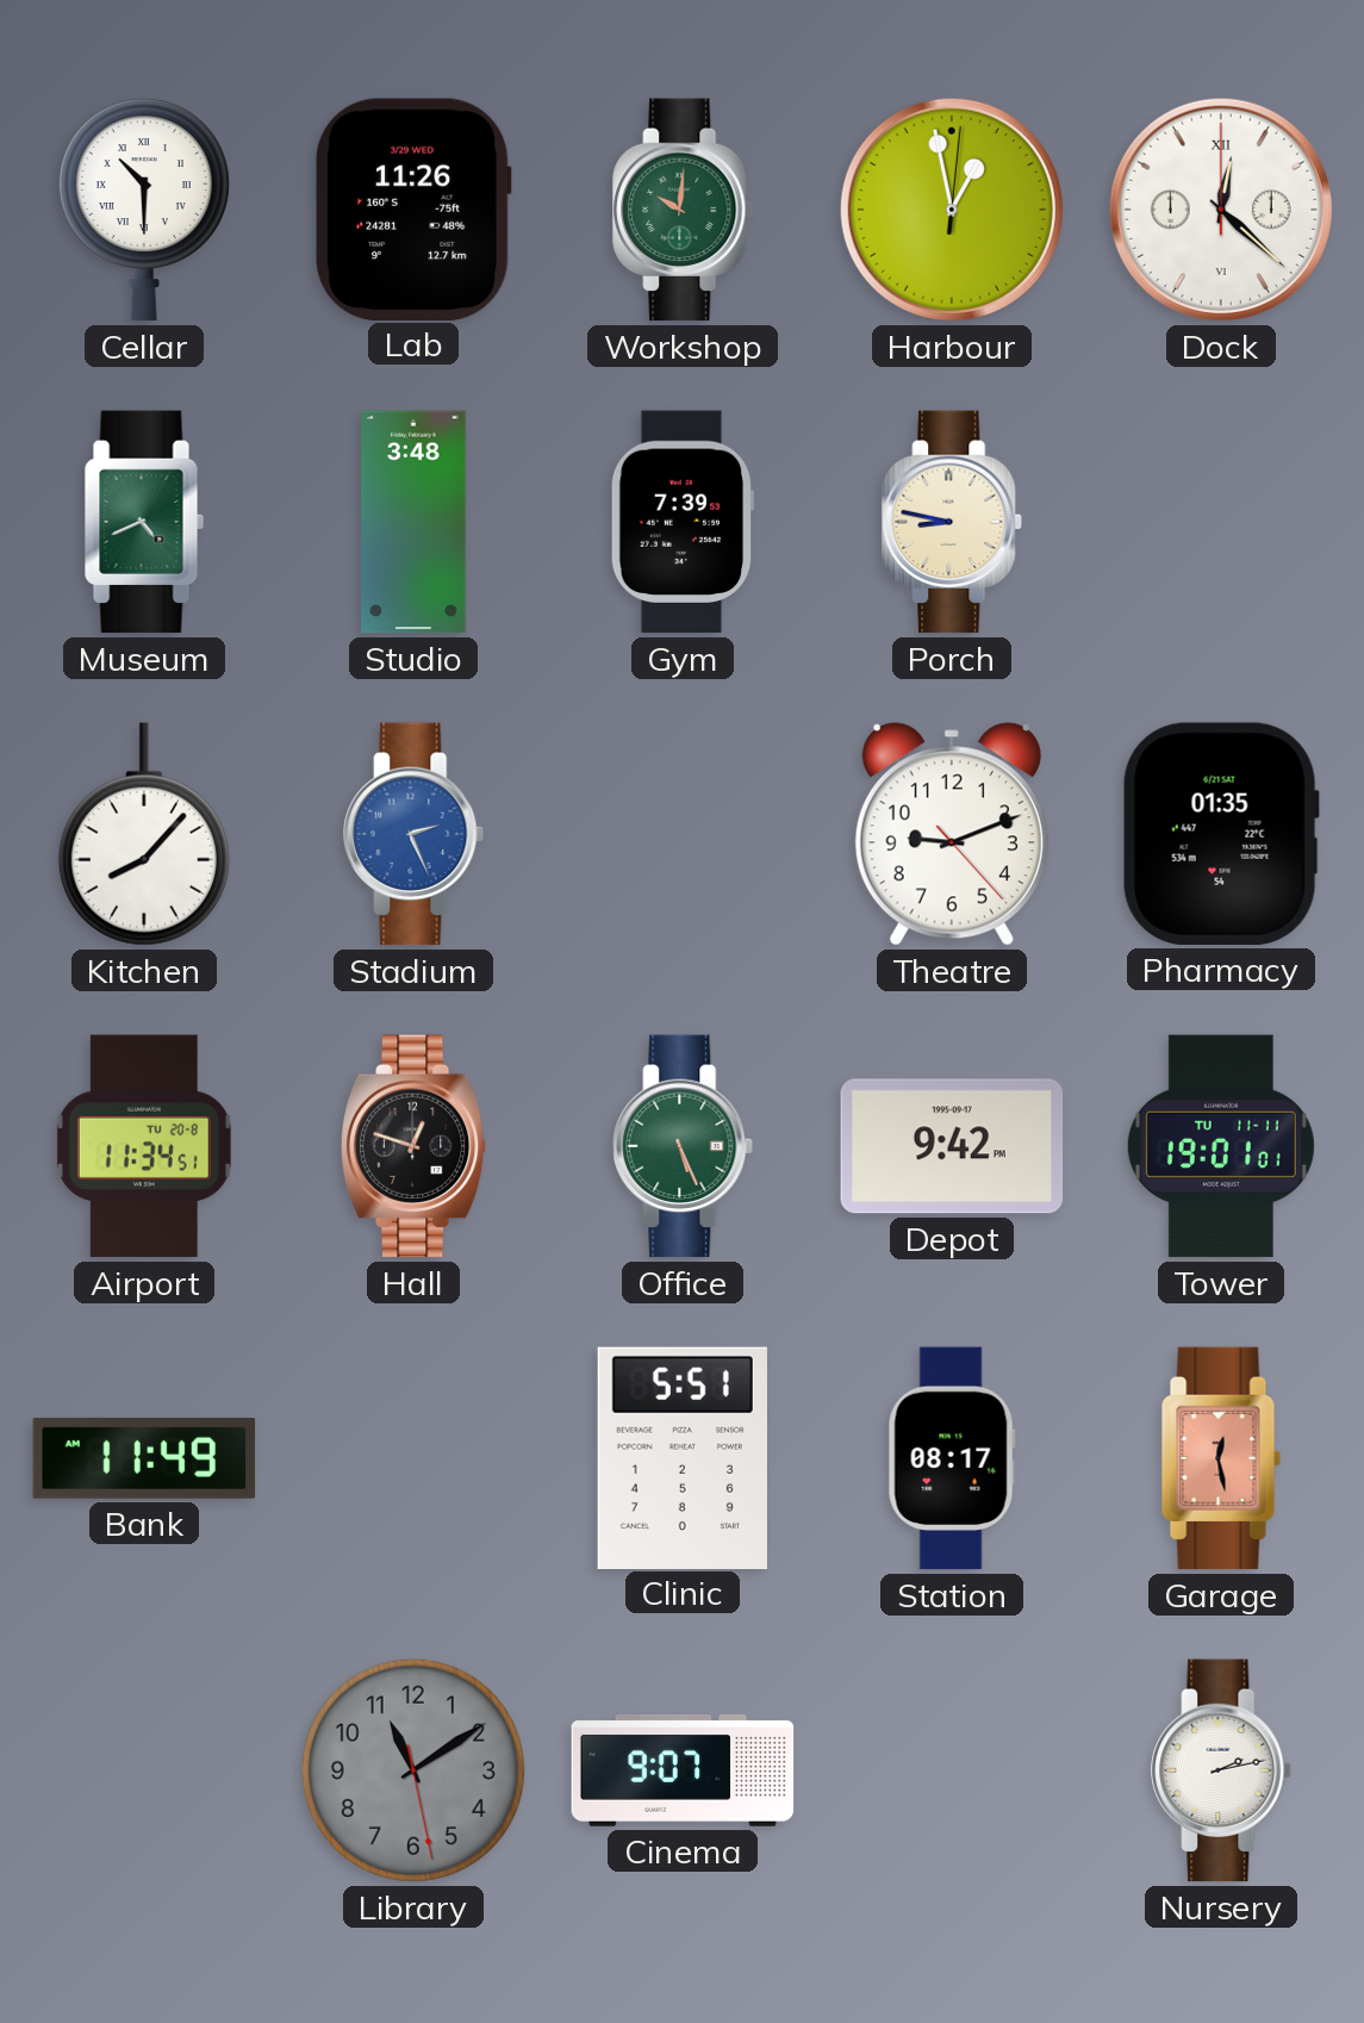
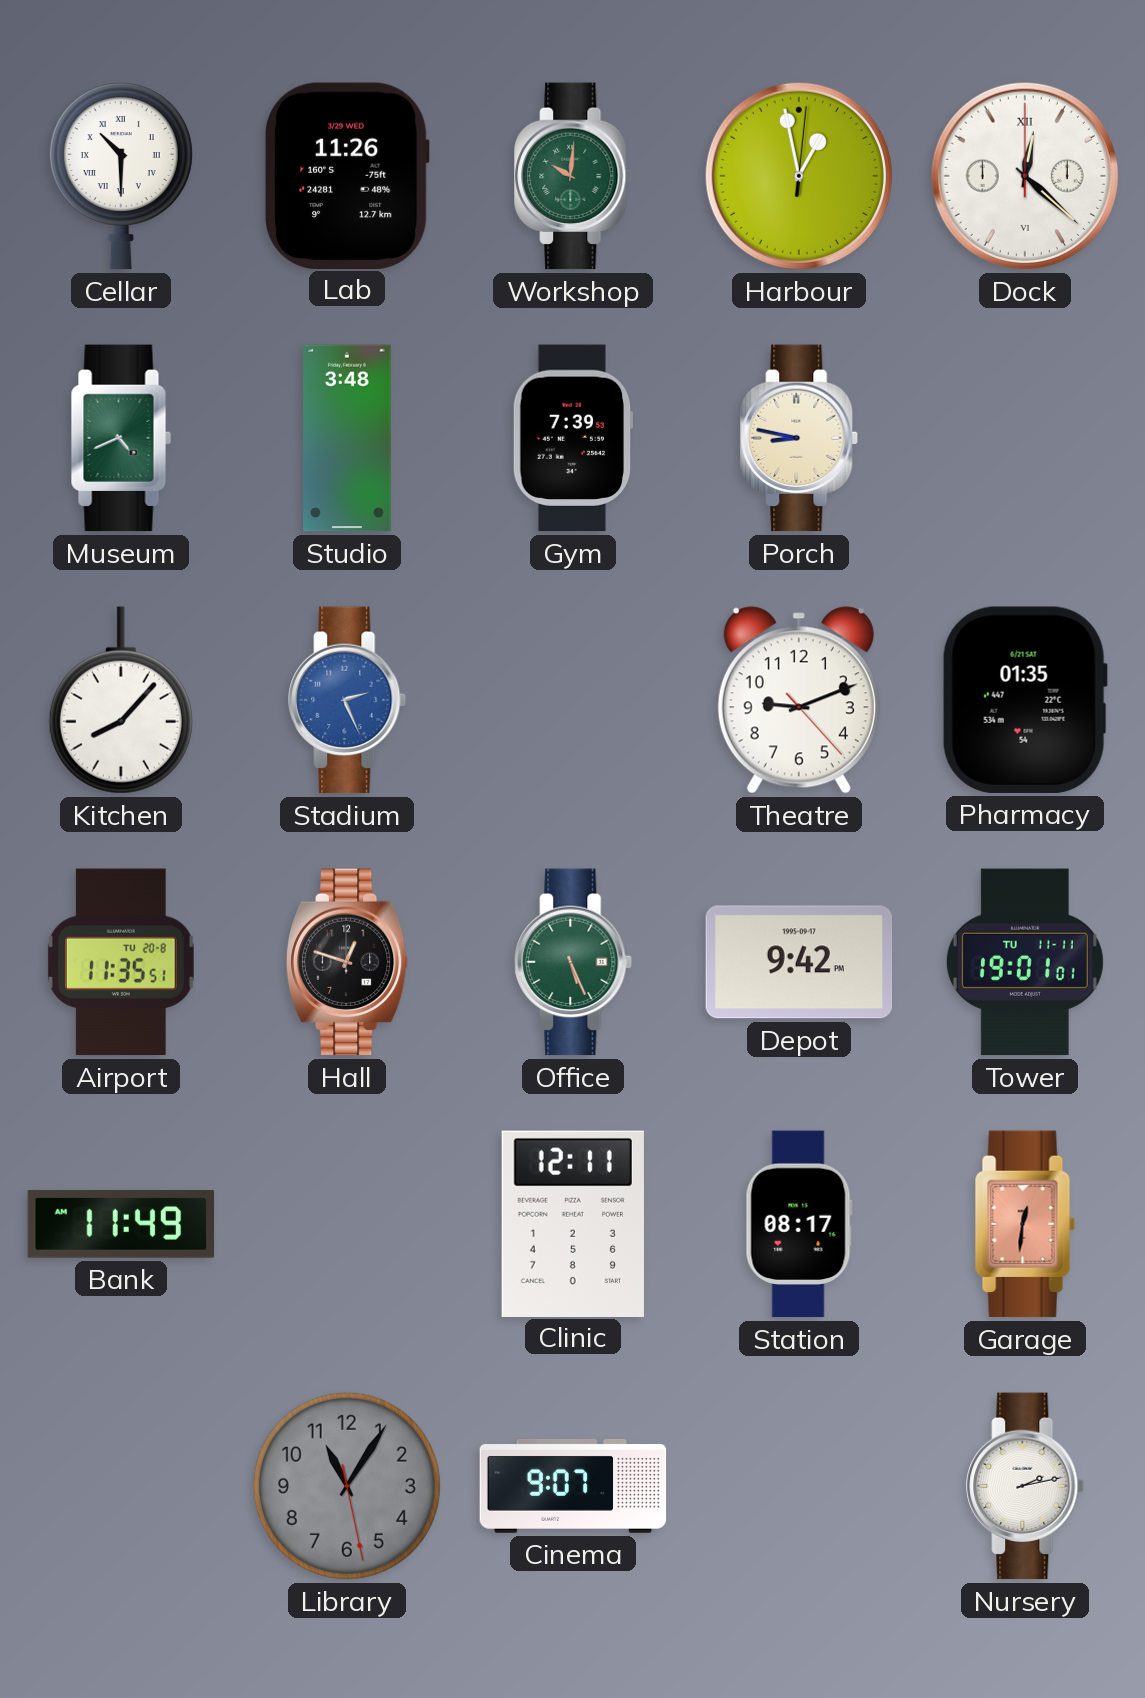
Airport: 11:34 -> 11:35
Clinic: 5:51 -> 12:11
Garage: 12:28 -> 12:31
Library: 11:09 -> 11:05
